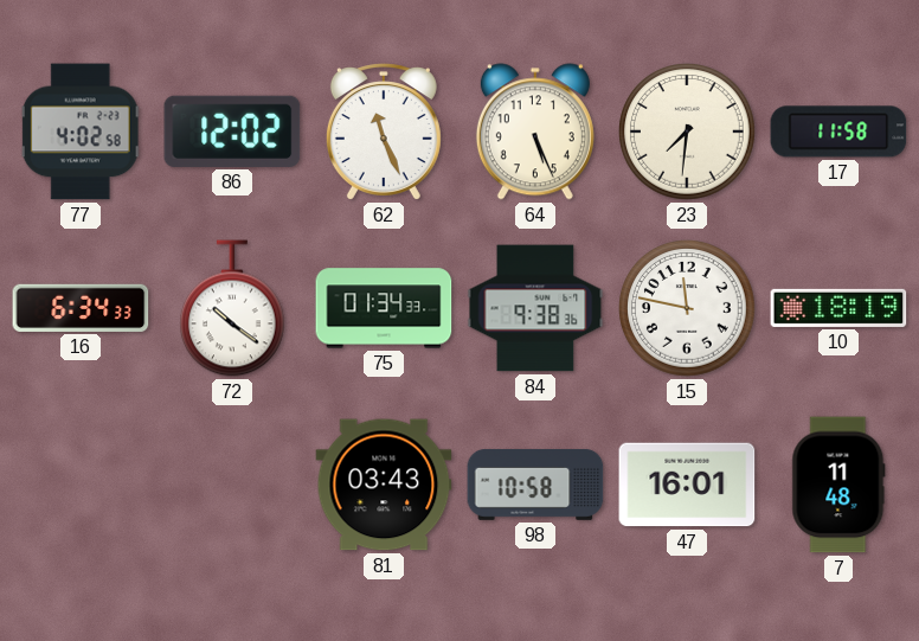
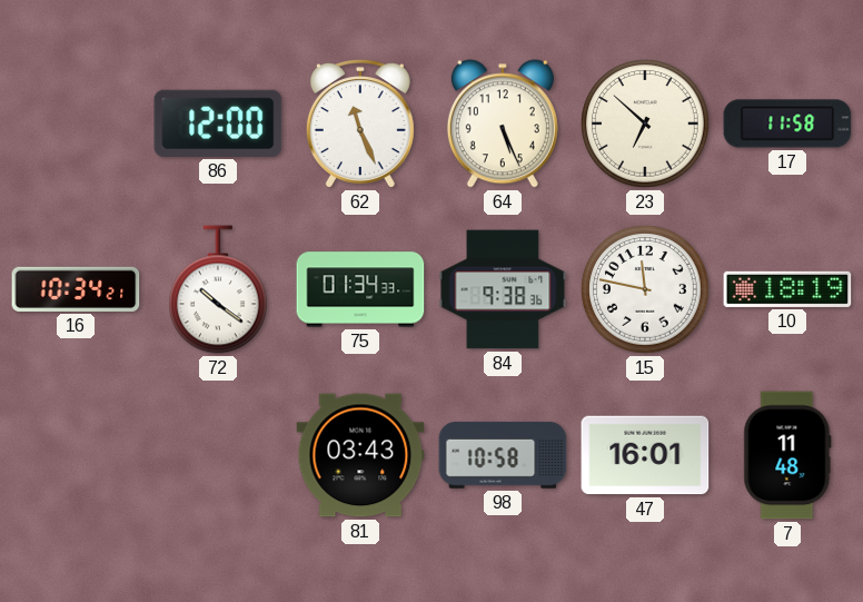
77: 4:02 -> none
86: 12:02 -> 12:00
23: 7:31 -> 6:52
16: 6:34 -> 10:34
